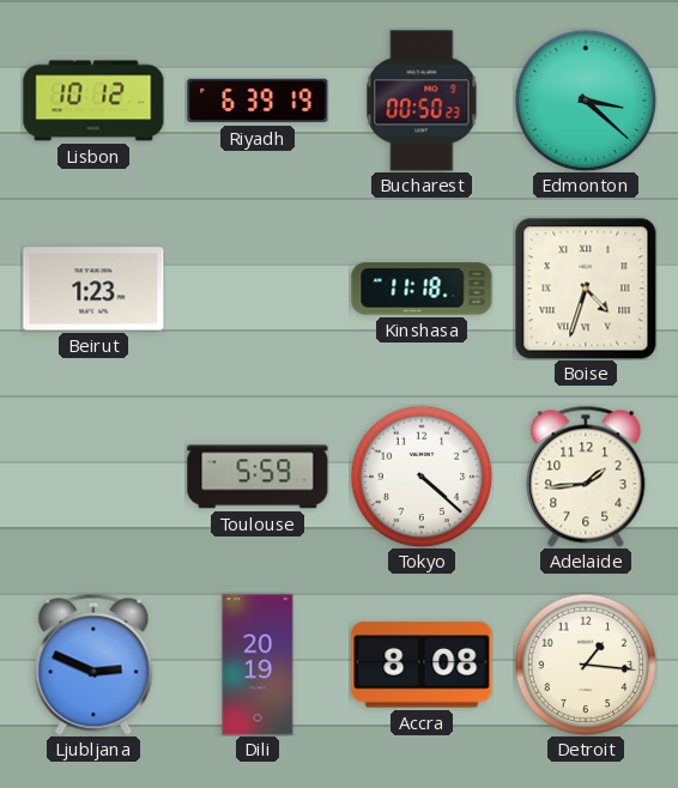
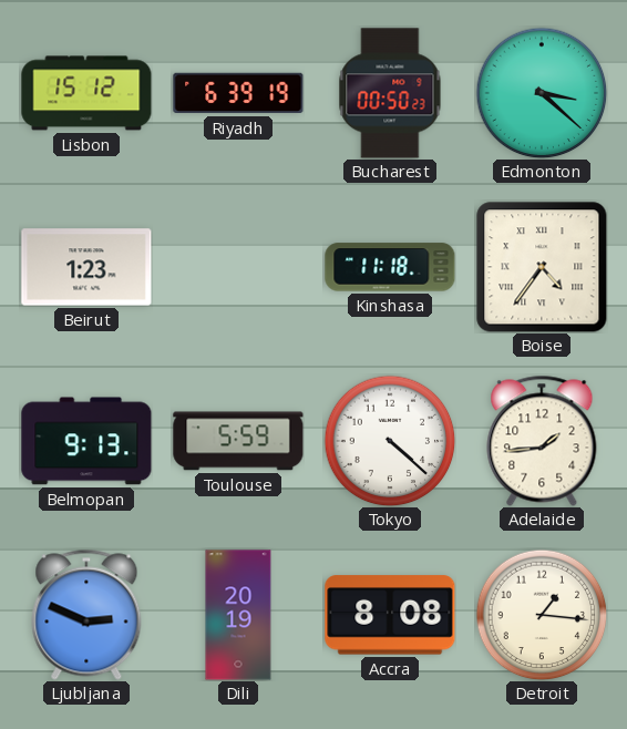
Lisbon: 10:12 -> 15:12
Boise: 4:33 -> 4:36
Belmopan: none -> 9:13
